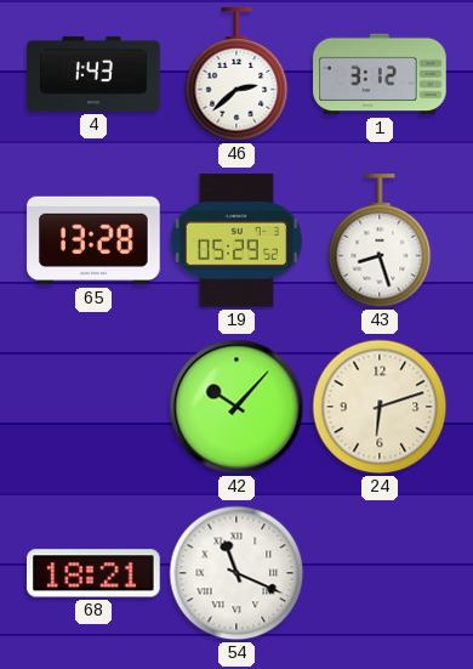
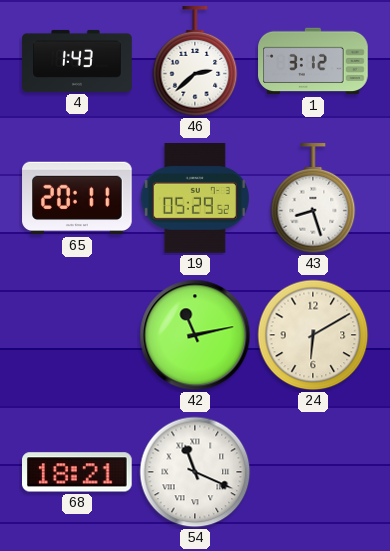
65: 13:28 -> 20:11
42: 10:07 -> 11:13
24: 6:12 -> 6:10
